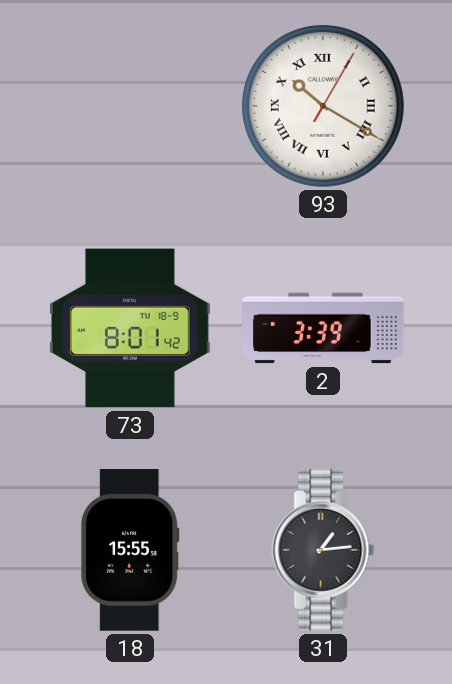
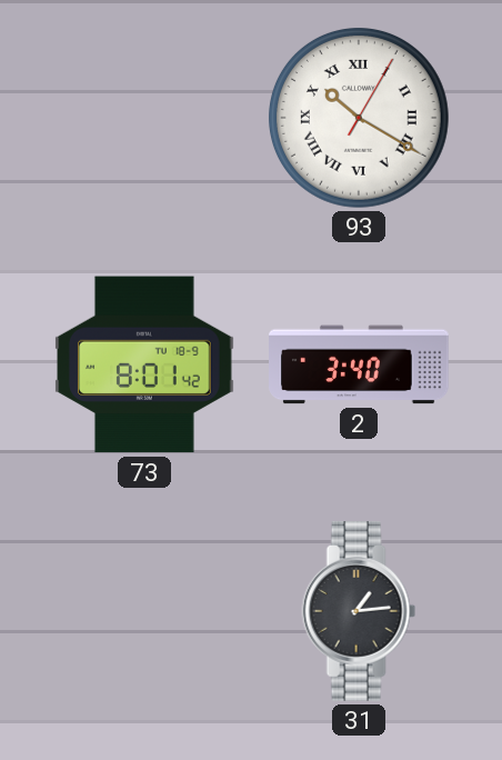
2: 3:39 -> 3:40
18: 15:55 -> none
